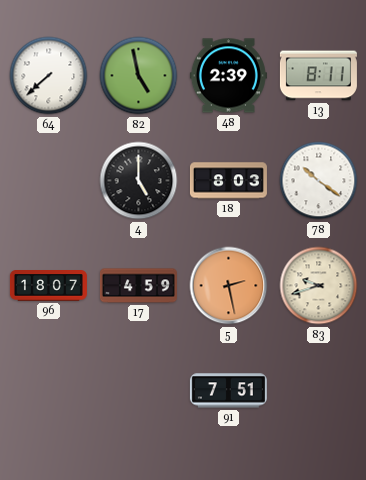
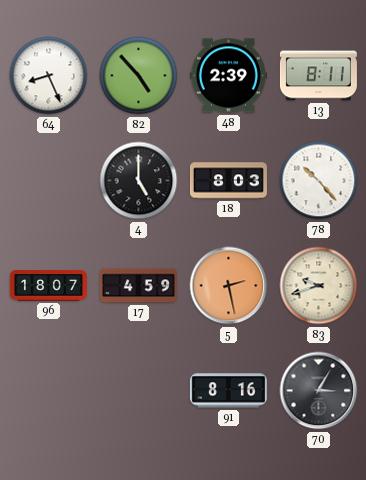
64: 7:38 -> 8:26
82: 4:58 -> 4:53
78: 10:21 -> 10:23
91: 7:51 -> 8:16
70: none -> 3:05
